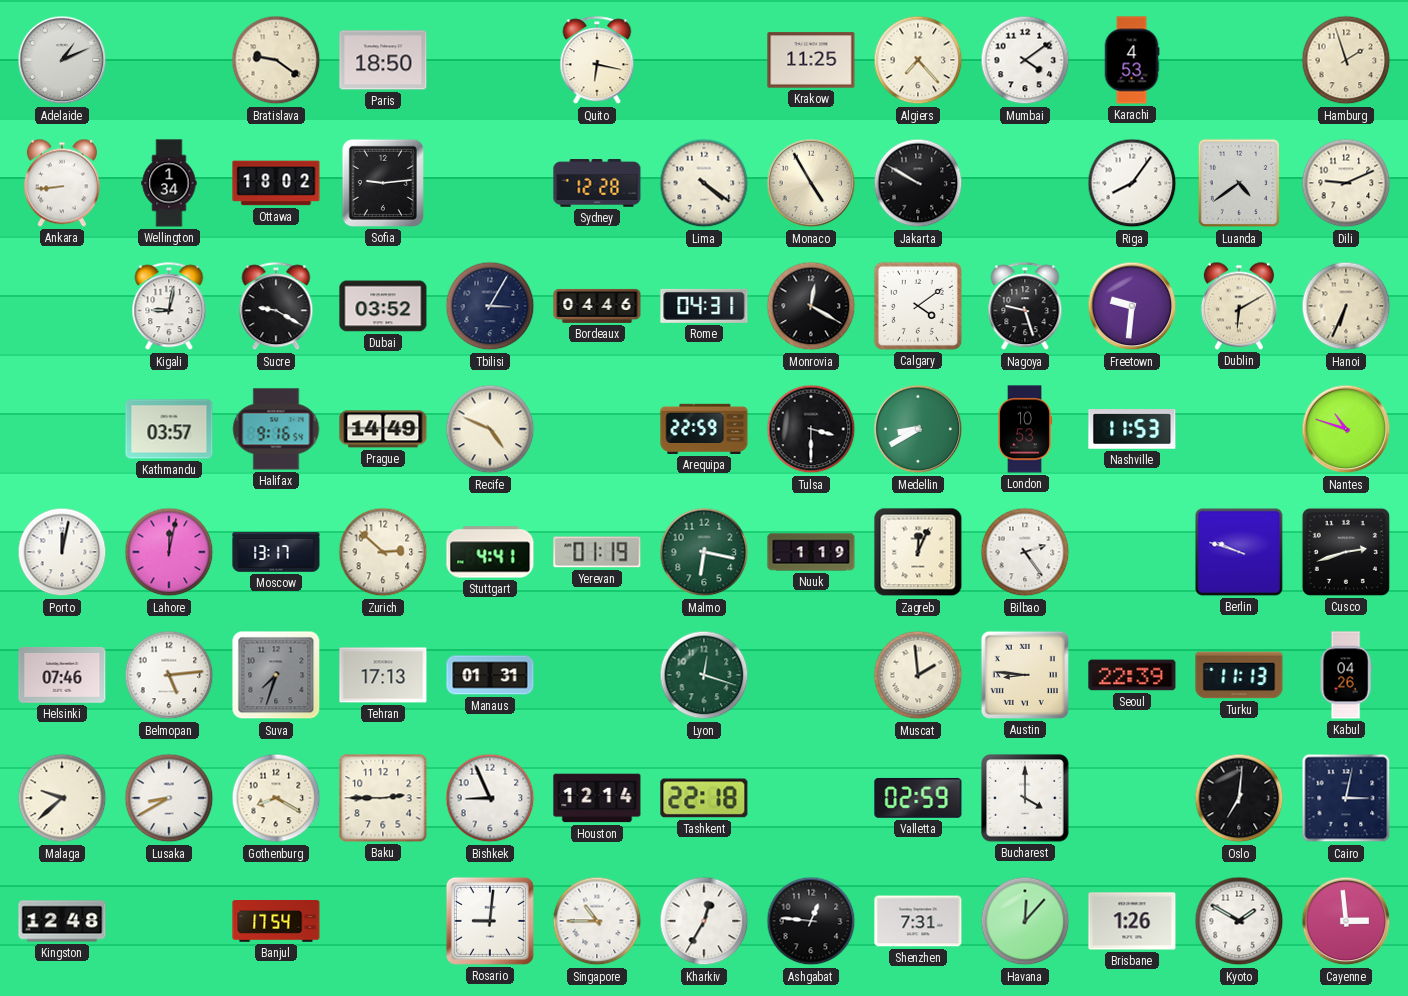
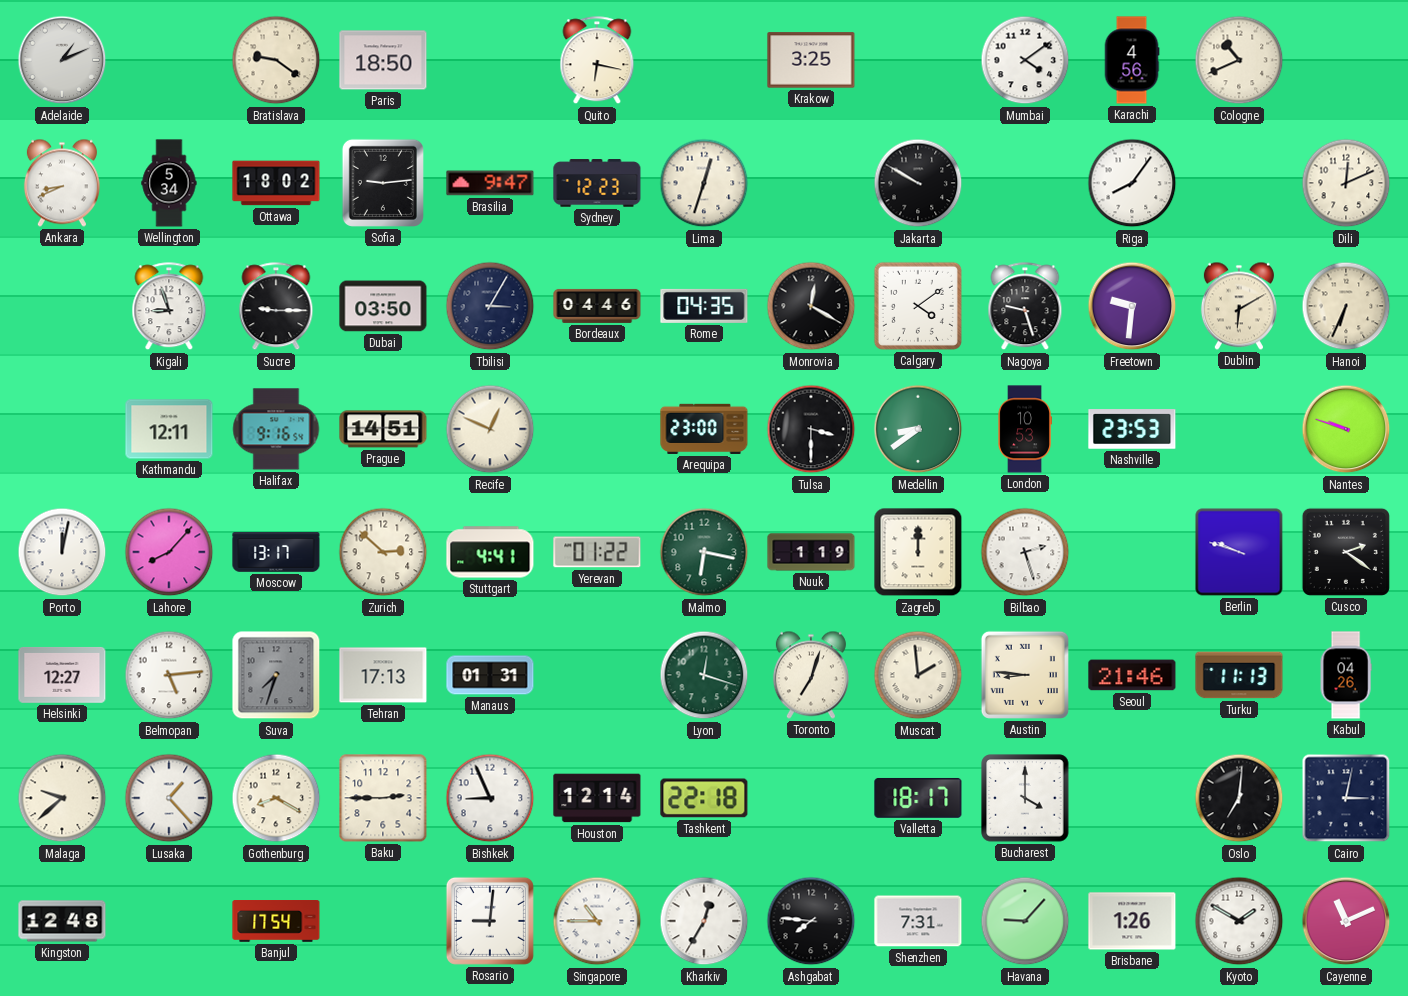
Krakow: 11:25 -> 3:25
Algiers: 7:23 -> none
Karachi: 4:53 -> 4:56
Cologne: none -> 10:41
Hamburg: 1:57 -> none
Ankara: 8:44 -> 8:41
Wellington: 1:34 -> 5:34
Brasilia: none -> 9:47
Sydney: 12:28 -> 12:23
Lima: 4:21 -> 12:33
Monaco: 4:55 -> none
Luanda: 4:39 -> none
Dili: 9:11 -> 12:11
Kigali: 9:02 -> 8:57
Sucre: 9:20 -> 9:15
Dubai: 03:52 -> 03:50
Rome: 04:31 -> 04:35
Kathmandu: 03:57 -> 12:11
Prague: 14:49 -> 14:51
Recife: 4:49 -> 12:49
Arequipa: 22:59 -> 23:00
Medellin: 8:40 -> 8:39
Nashville: 11:53 -> 23:53
Nantes: 10:48 -> 9:48
Lahore: 12:02 -> 8:07
Yerevan: 01:19 -> 01:22
Zagreb: 12:04 -> 12:00
Bilbao: 2:24 -> 2:27
Cusco: 2:42 -> 2:21
Helsinki: 07:46 -> 12:27
Toronto: none -> 7:03
Seoul: 22:39 -> 21:46
Lusaka: 8:40 -> 1:23
Valletta: 02:59 -> 18:17
Ashgabat: 12:46 -> 7:46
Havana: 12:07 -> 9:07
Cayenne: 2:59 -> 11:11
